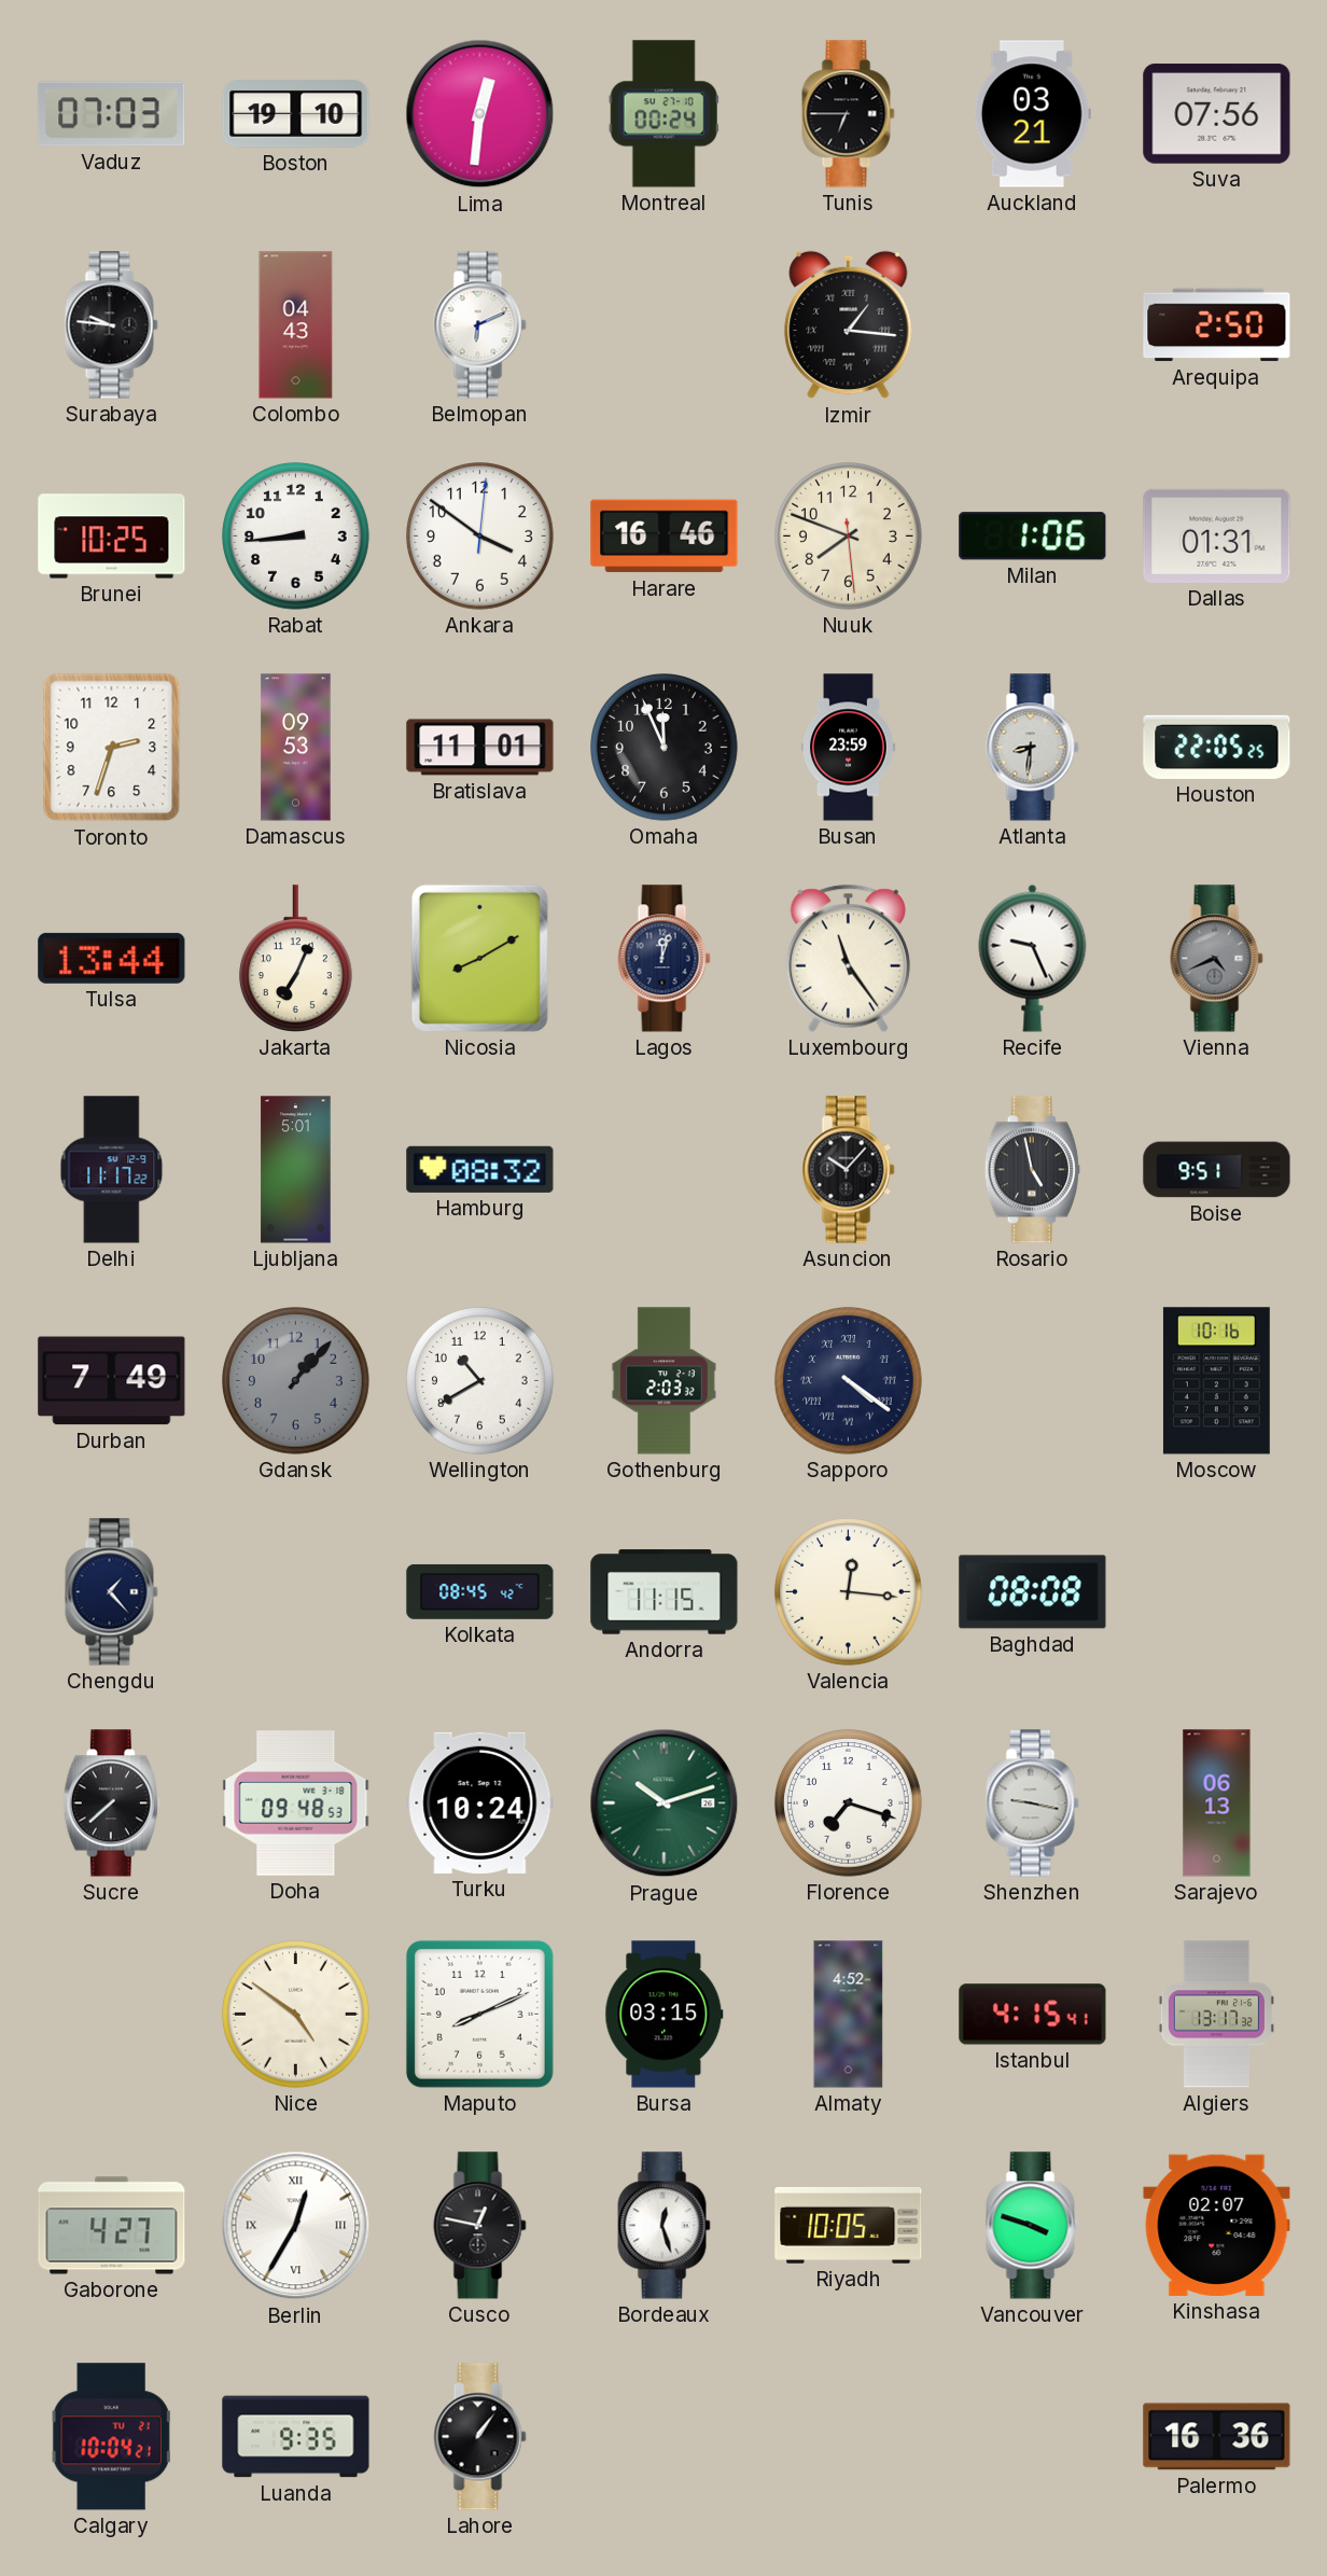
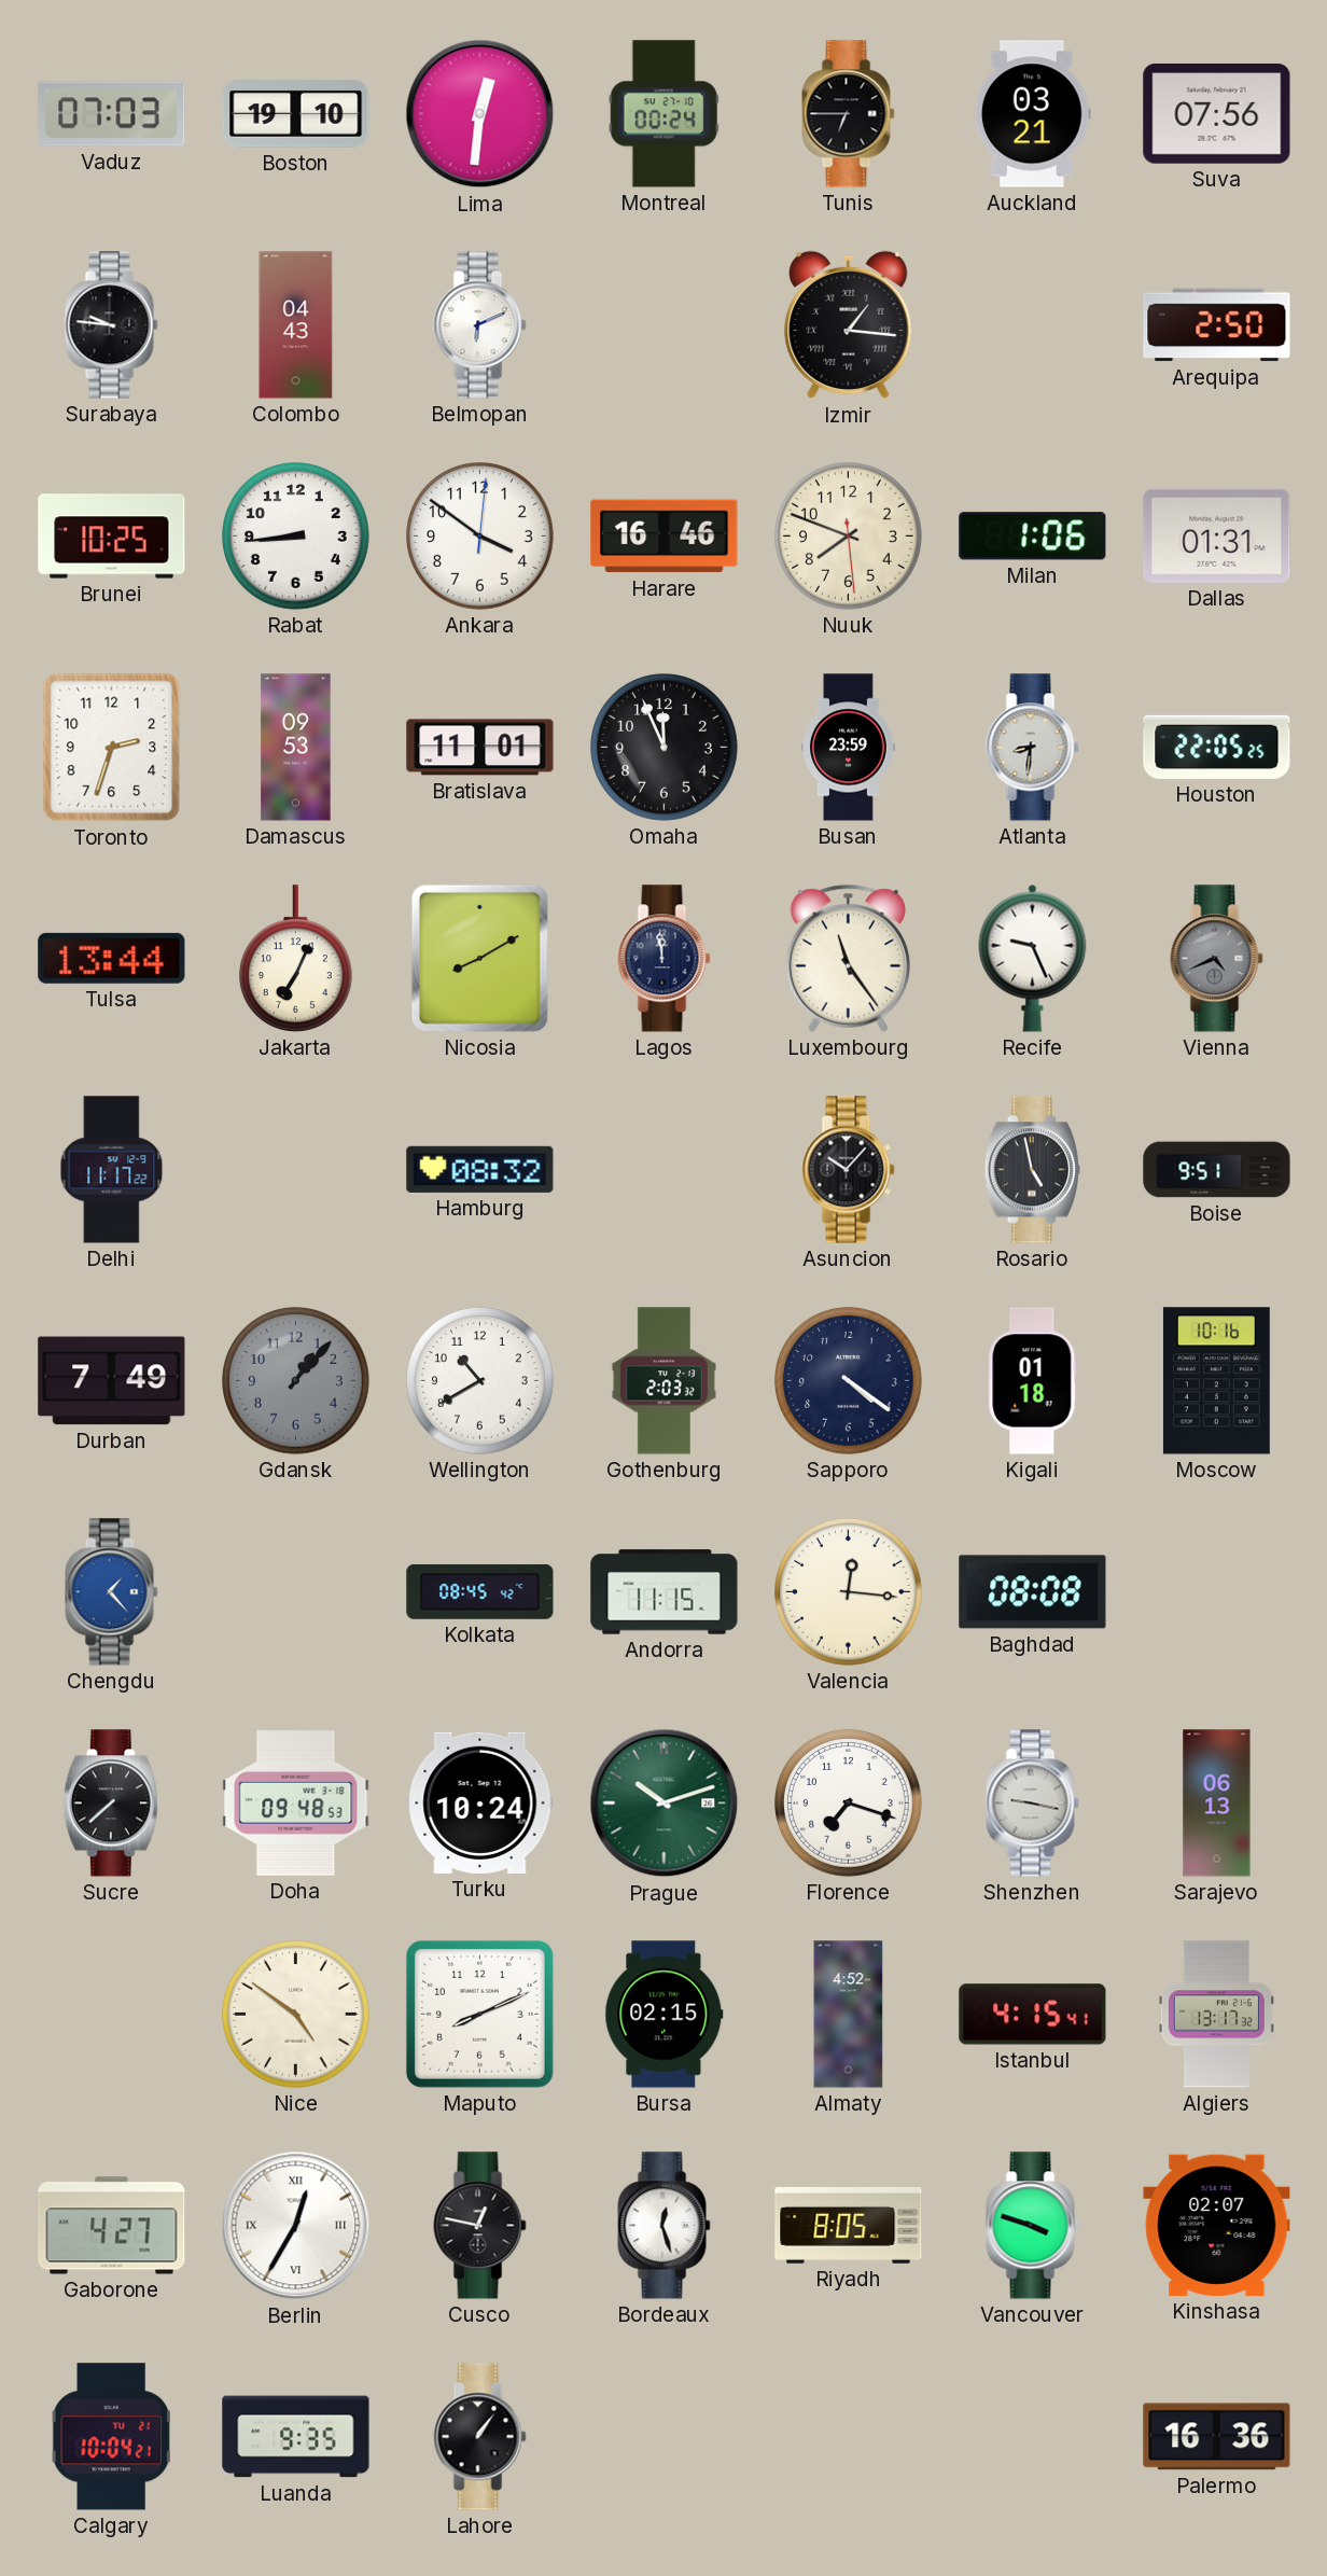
Lagos: 12:03 -> 11:59
Ljubljana: 5:01 -> none
Sapporo numerals: Roman -> Arabic
Kigali: none -> 01:18
Chengdu dial: navy -> blue
Bursa: 03:15 -> 02:15
Riyadh: 10:05 -> 8:05
